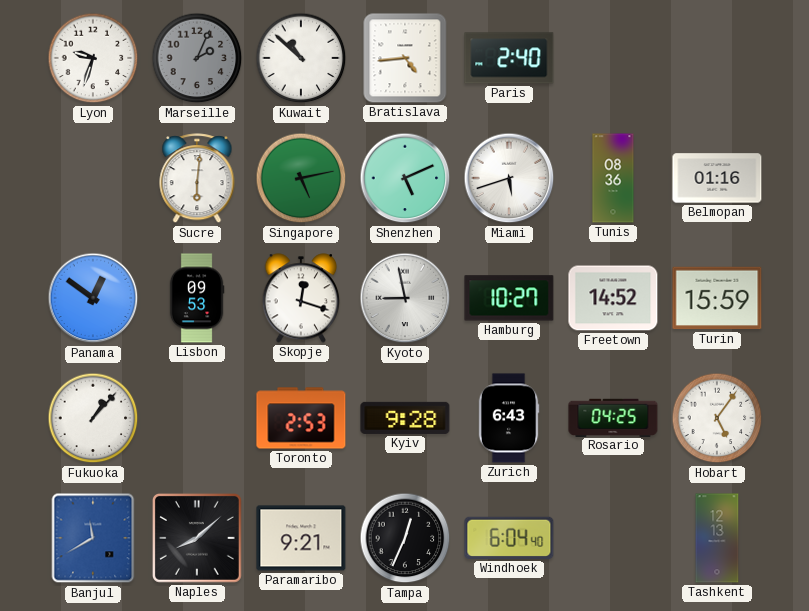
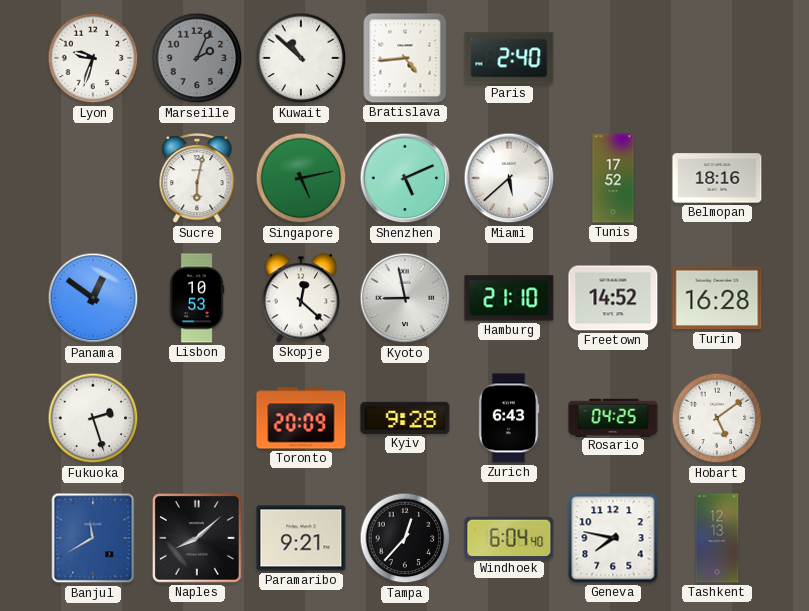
Sucre: 6:01 -> 6:02
Miami: 5:42 -> 5:38
Tunis: 08:36 -> 17:52
Belmopan: 01:16 -> 18:16
Lisbon: 09:53 -> 10:53
Skopje: 12:18 -> 12:22
Hamburg: 10:27 -> 21:10
Turin: 15:59 -> 16:28
Fukuoka: 1:07 -> 2:27
Toronto: 2:53 -> 20:09
Hobart: 5:06 -> 5:09
Tampa: 12:34 -> 12:37
Geneva: none -> 7:47
